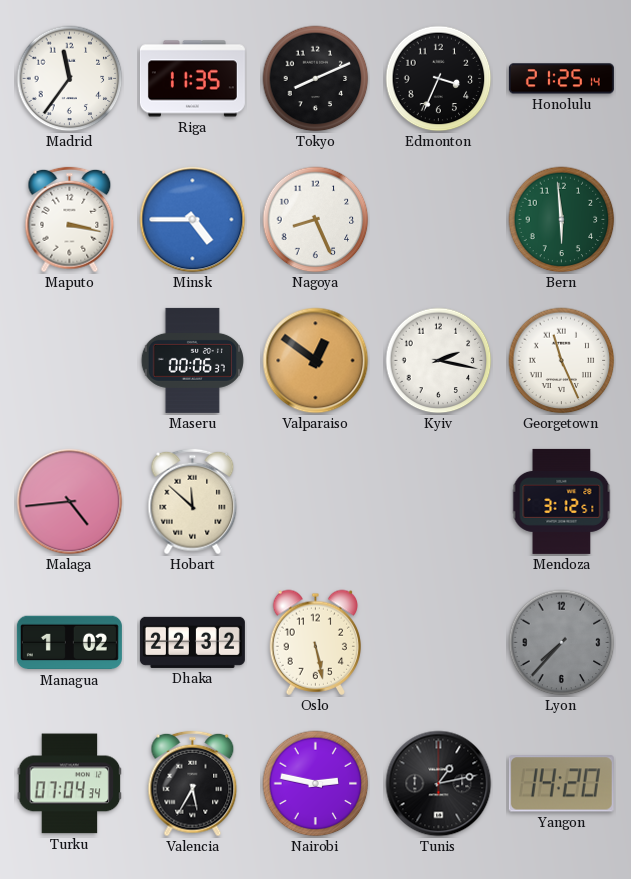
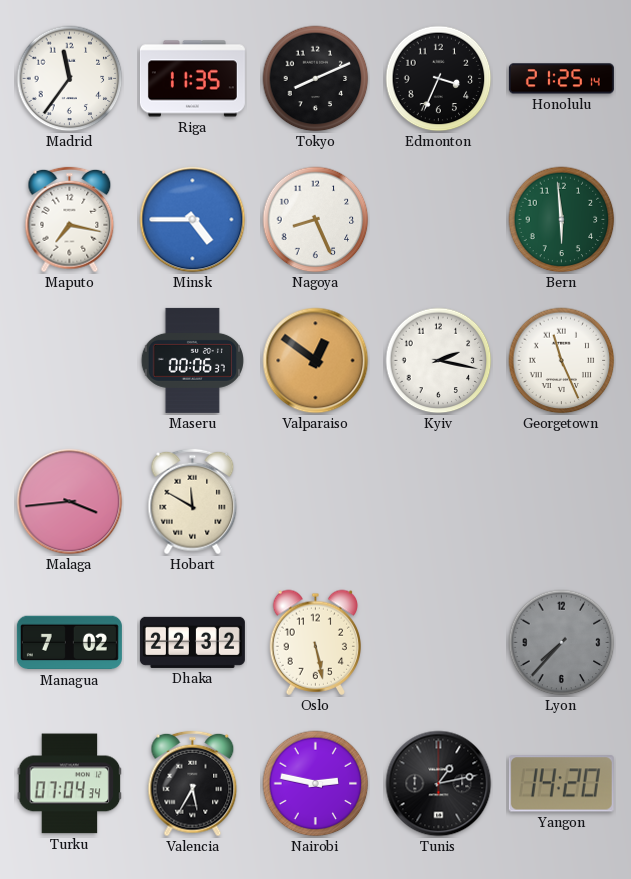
Maputo: 3:17 -> 7:17
Malaga: 4:44 -> 3:44
Hobart: 11:52 -> 11:50
Mendoza: 3:12 -> none
Managua: 1:02 -> 7:02
